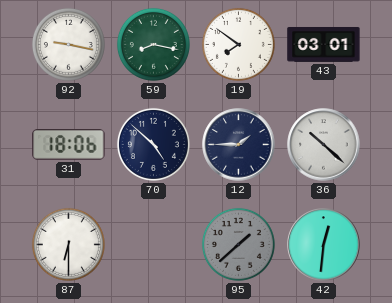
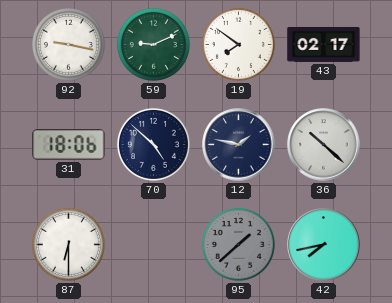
59: 8:17 -> 9:11
43: 03:01 -> 02:17
12: 1:45 -> 1:47
42: 12:31 -> 7:43
